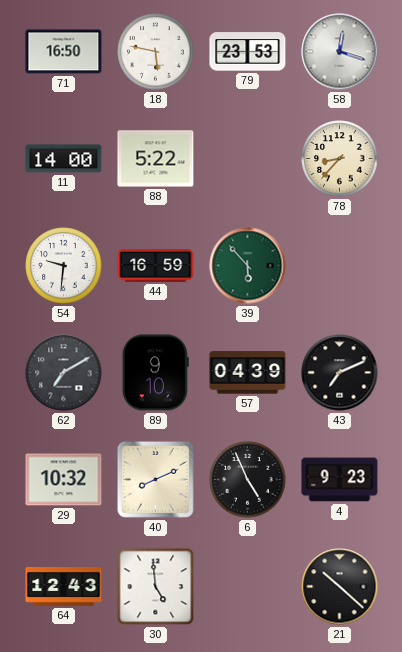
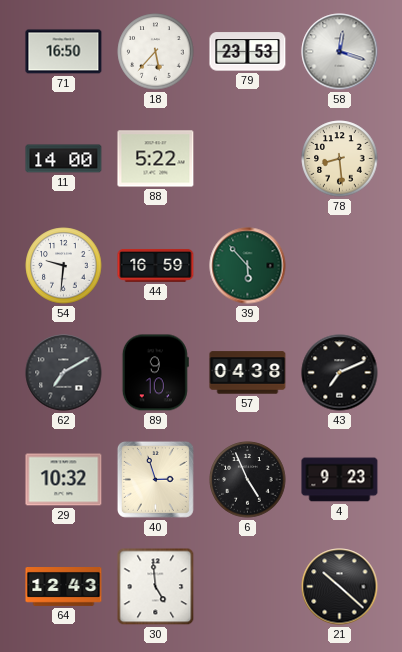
18: 5:47 -> 5:37
78: 8:37 -> 8:29
57: 04:39 -> 04:38
40: 8:11 -> 2:57
